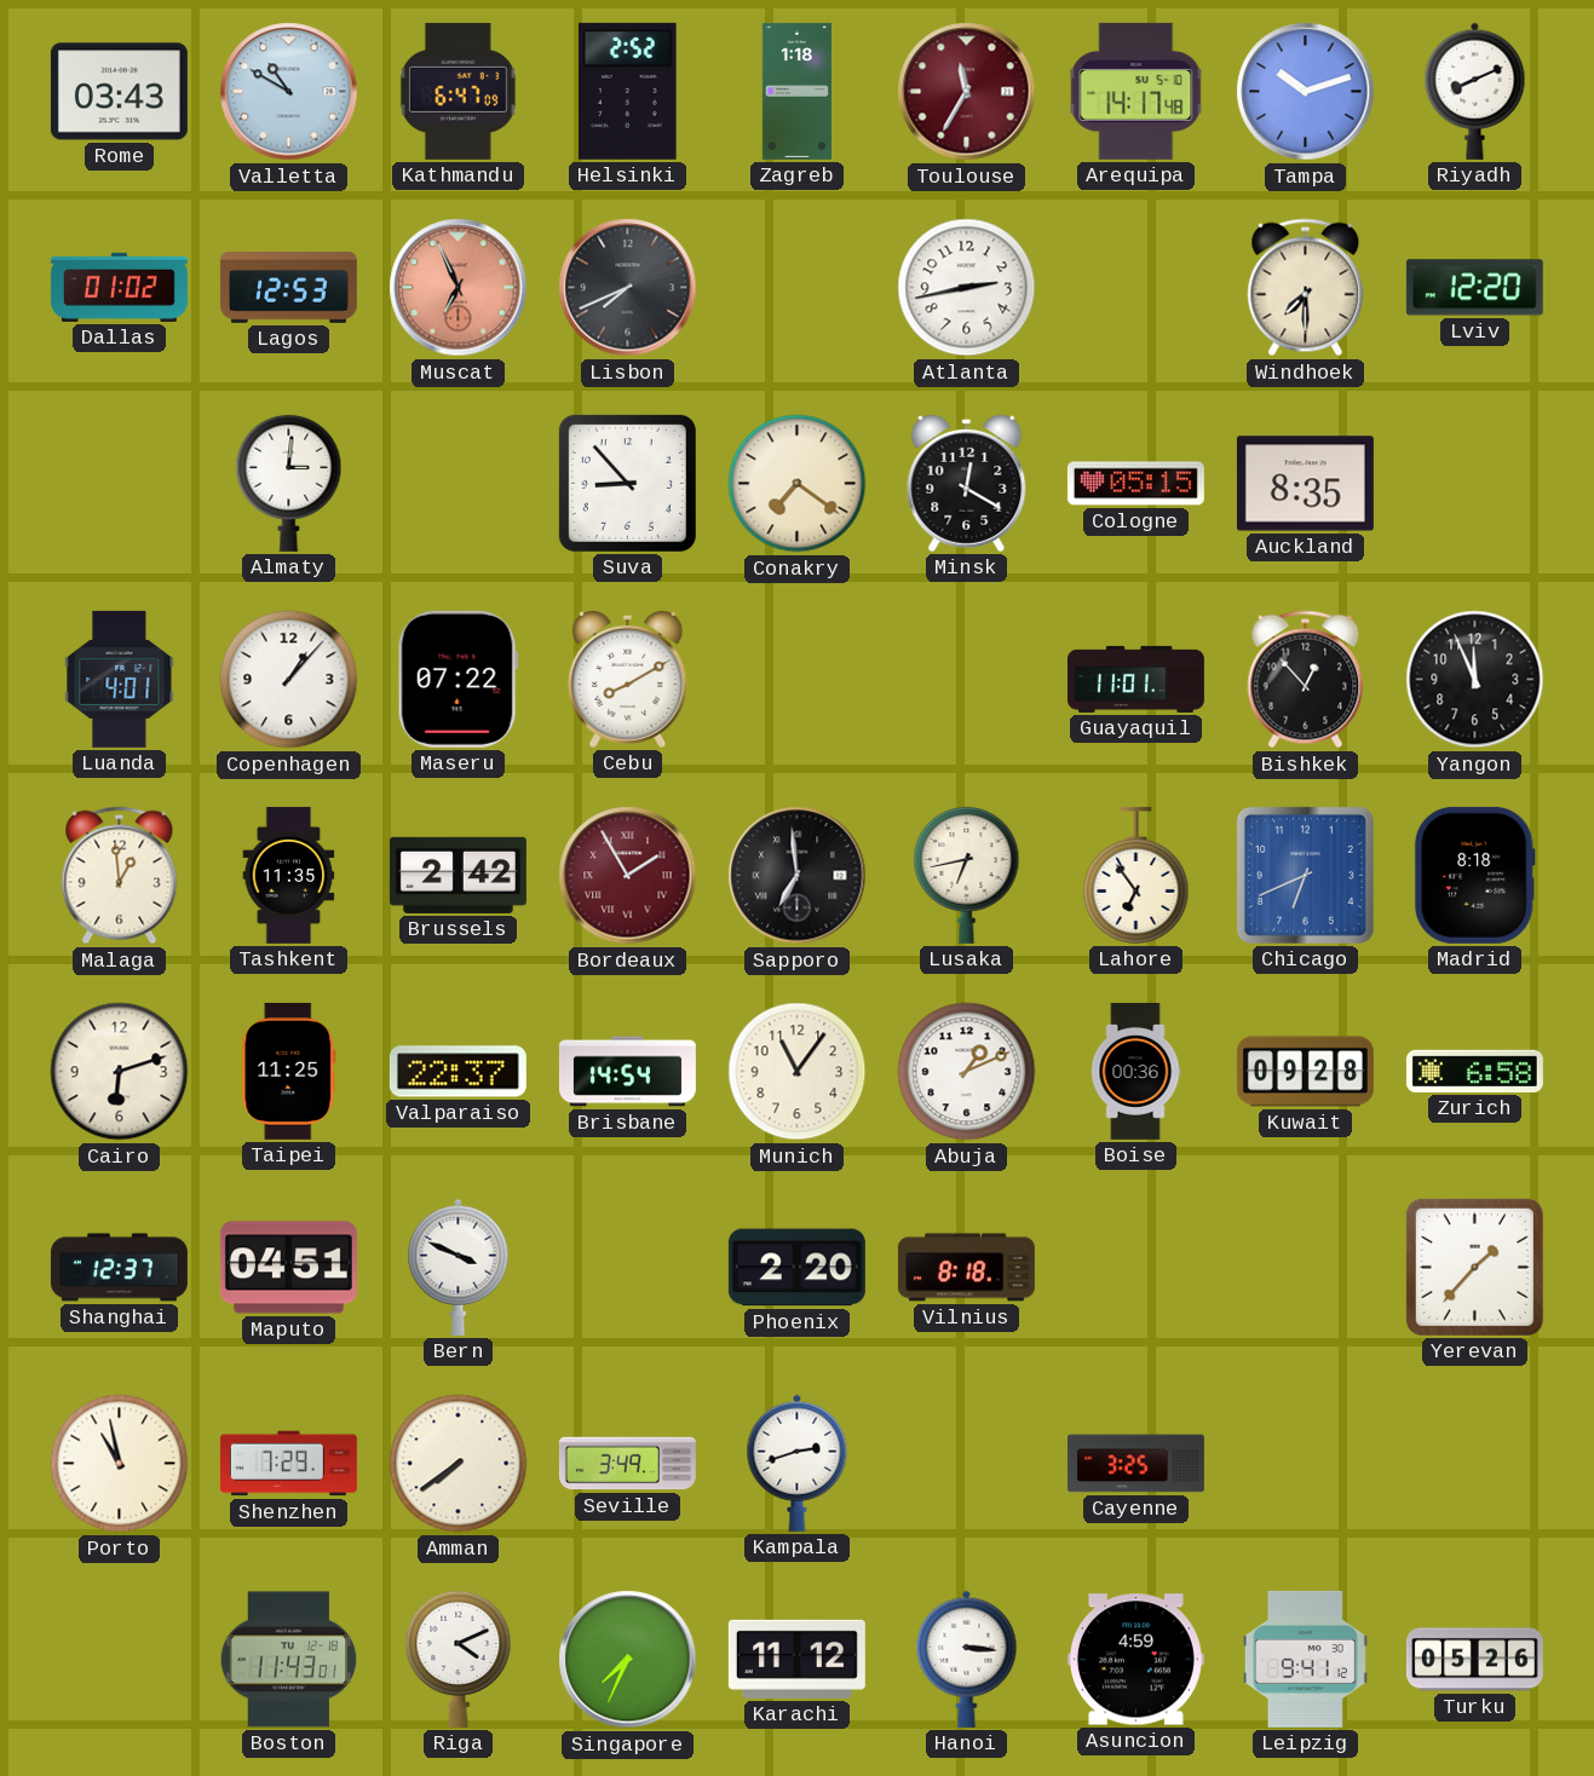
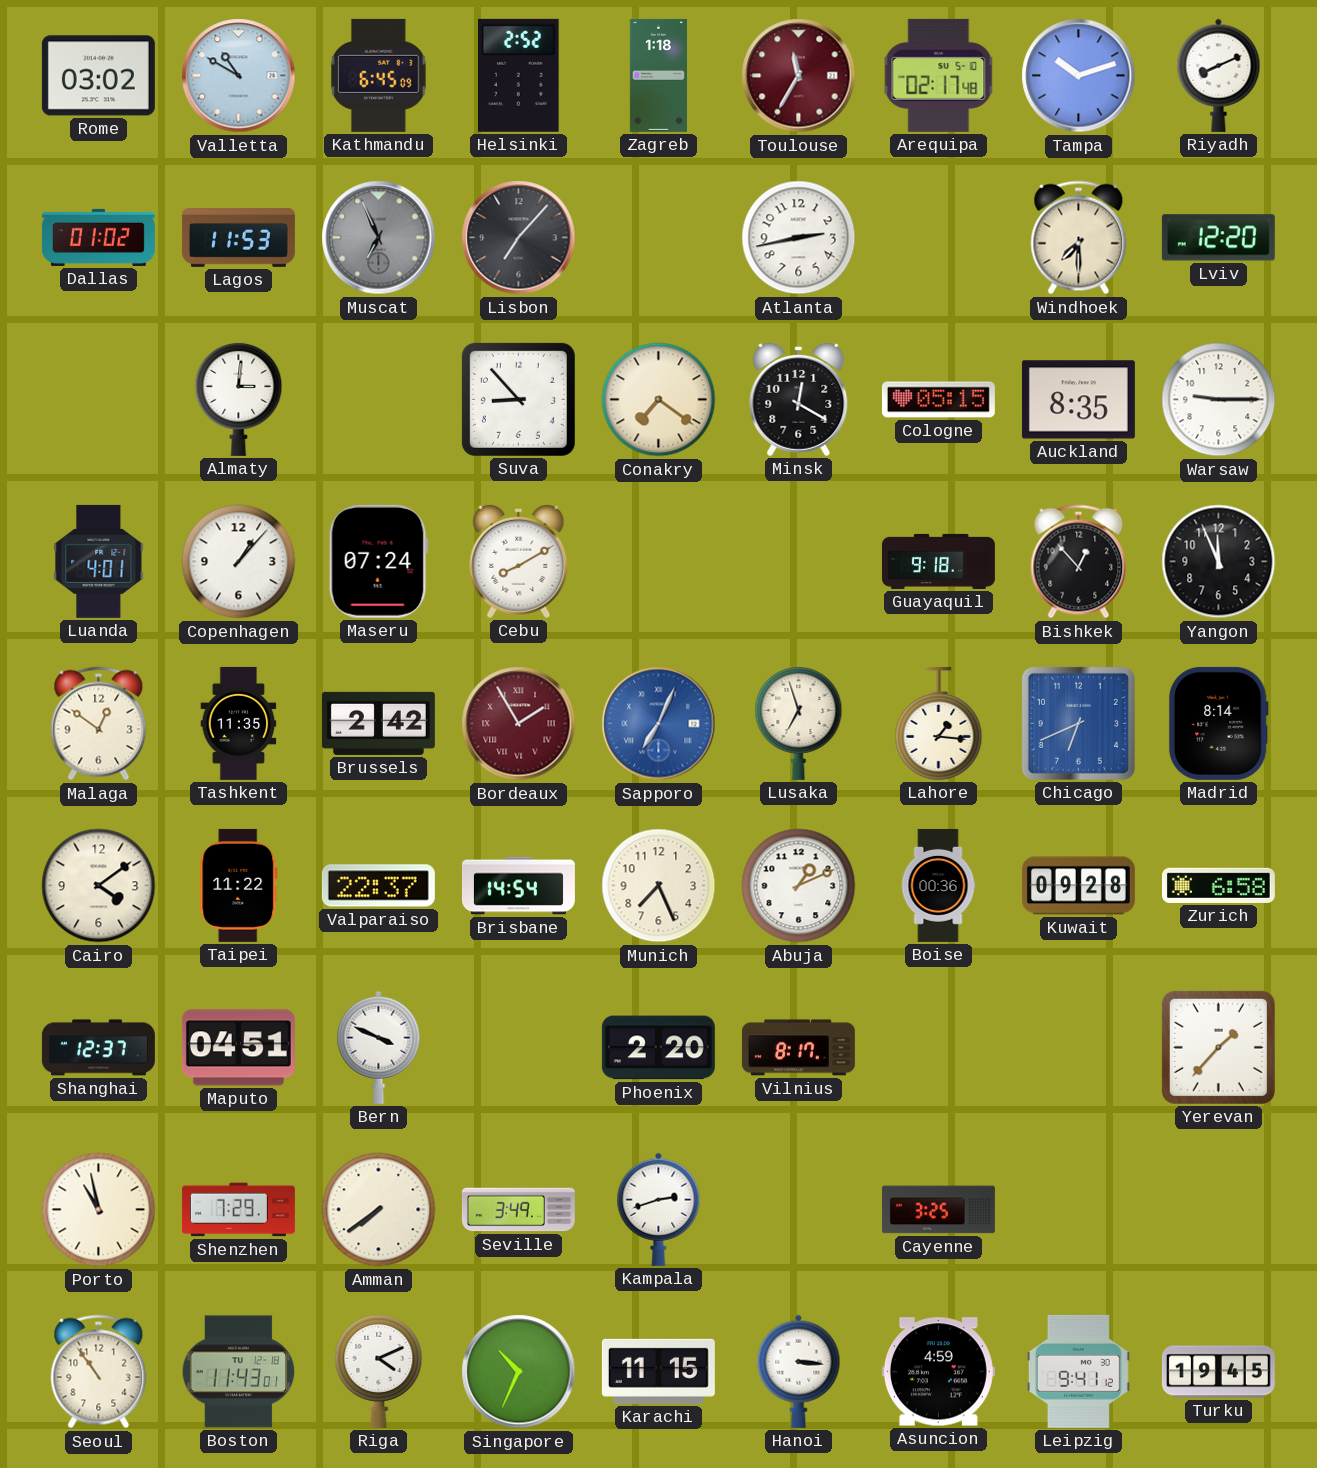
Rome: 03:43 -> 03:02
Kathmandu: 6:47 -> 6:45
Arequipa: 14:17 -> 02:17
Lagos: 12:53 -> 11:53
Muscat dial: salmon -> grey
Lisbon: 7:41 -> 7:07
Warsaw: none -> 9:15
Maseru: 07:22 -> 07:24
Guayaquil: 11:01 -> 9:18
Malaga: 12:59 -> 12:51
Sapporo: 6:59 -> 7:04
Sapporo dial: black -> blue
Lusaka: 6:43 -> 6:57
Lahore: 6:54 -> 1:16
Madrid: 8:18 -> 8:14
Cairo: 6:12 -> 4:09
Taipei: 11:25 -> 11:22
Munich: 11:06 -> 7:26
Vilnius: 8:18 -> 8:17
Seoul: none -> 10:54
Singapore: 7:34 -> 10:34
Karachi: 11:12 -> 11:15
Turku: 05:26 -> 19:45
